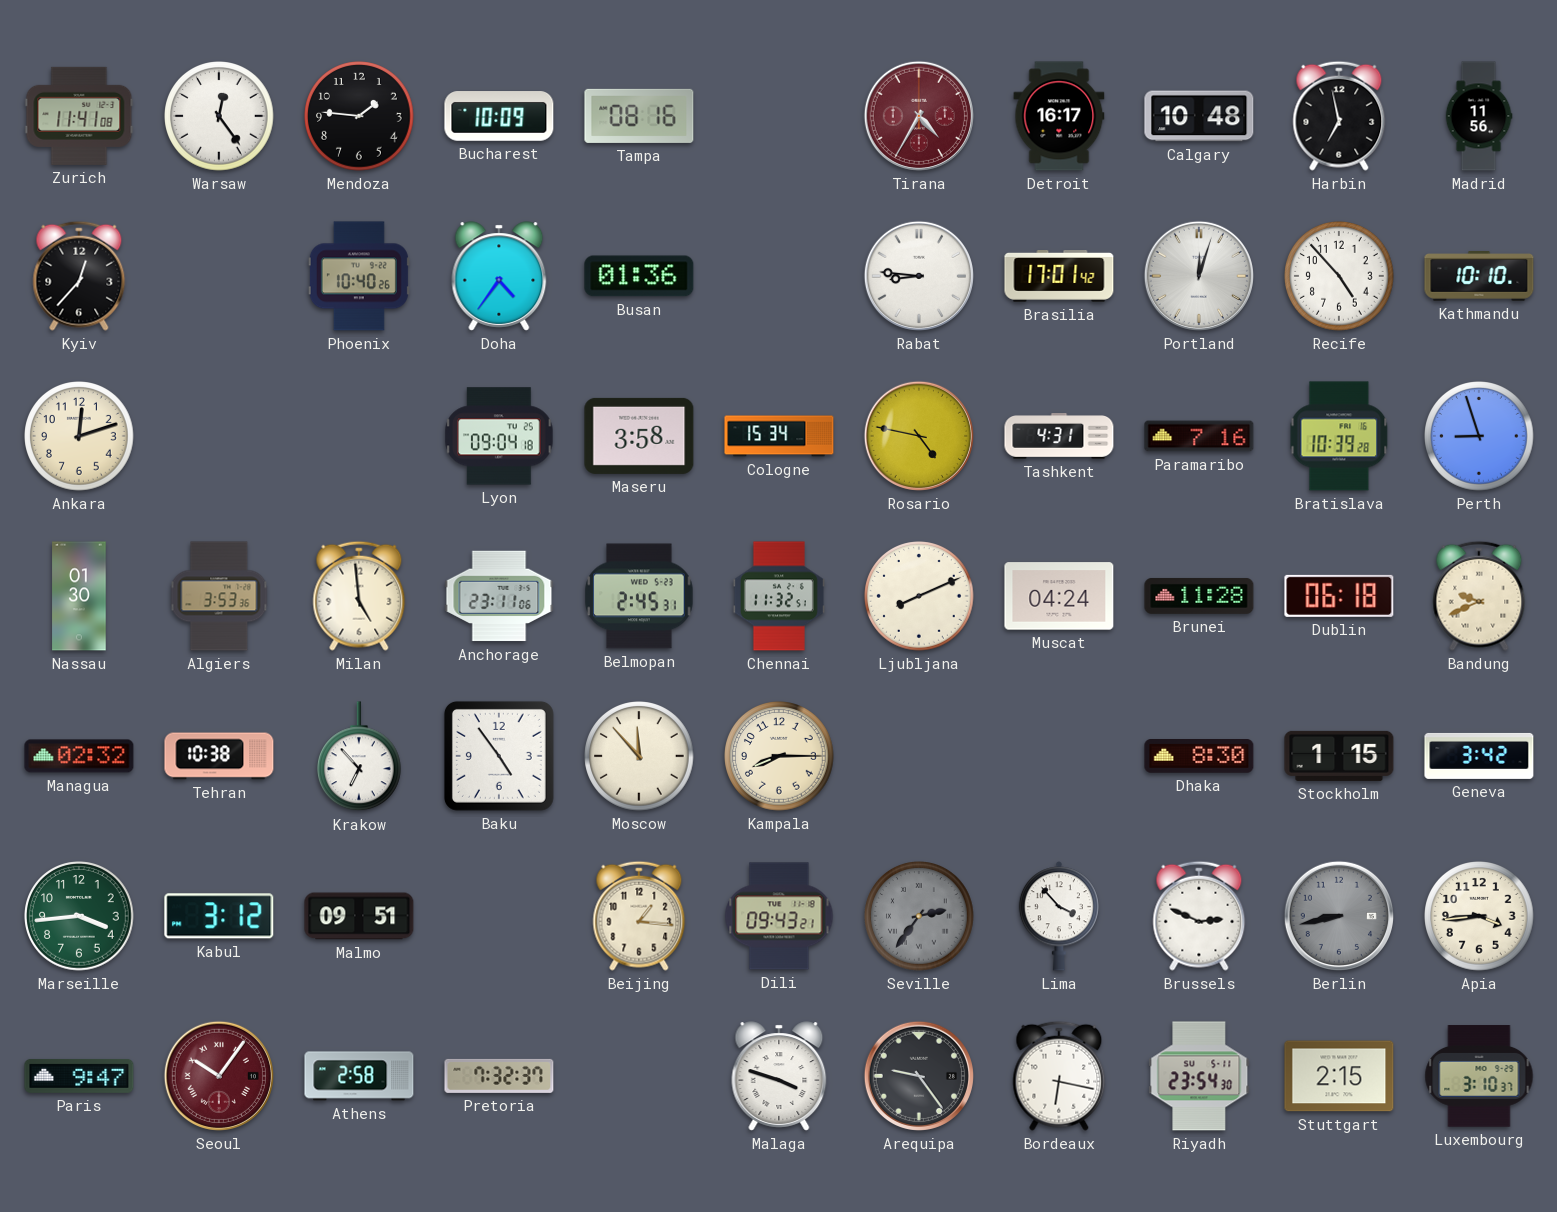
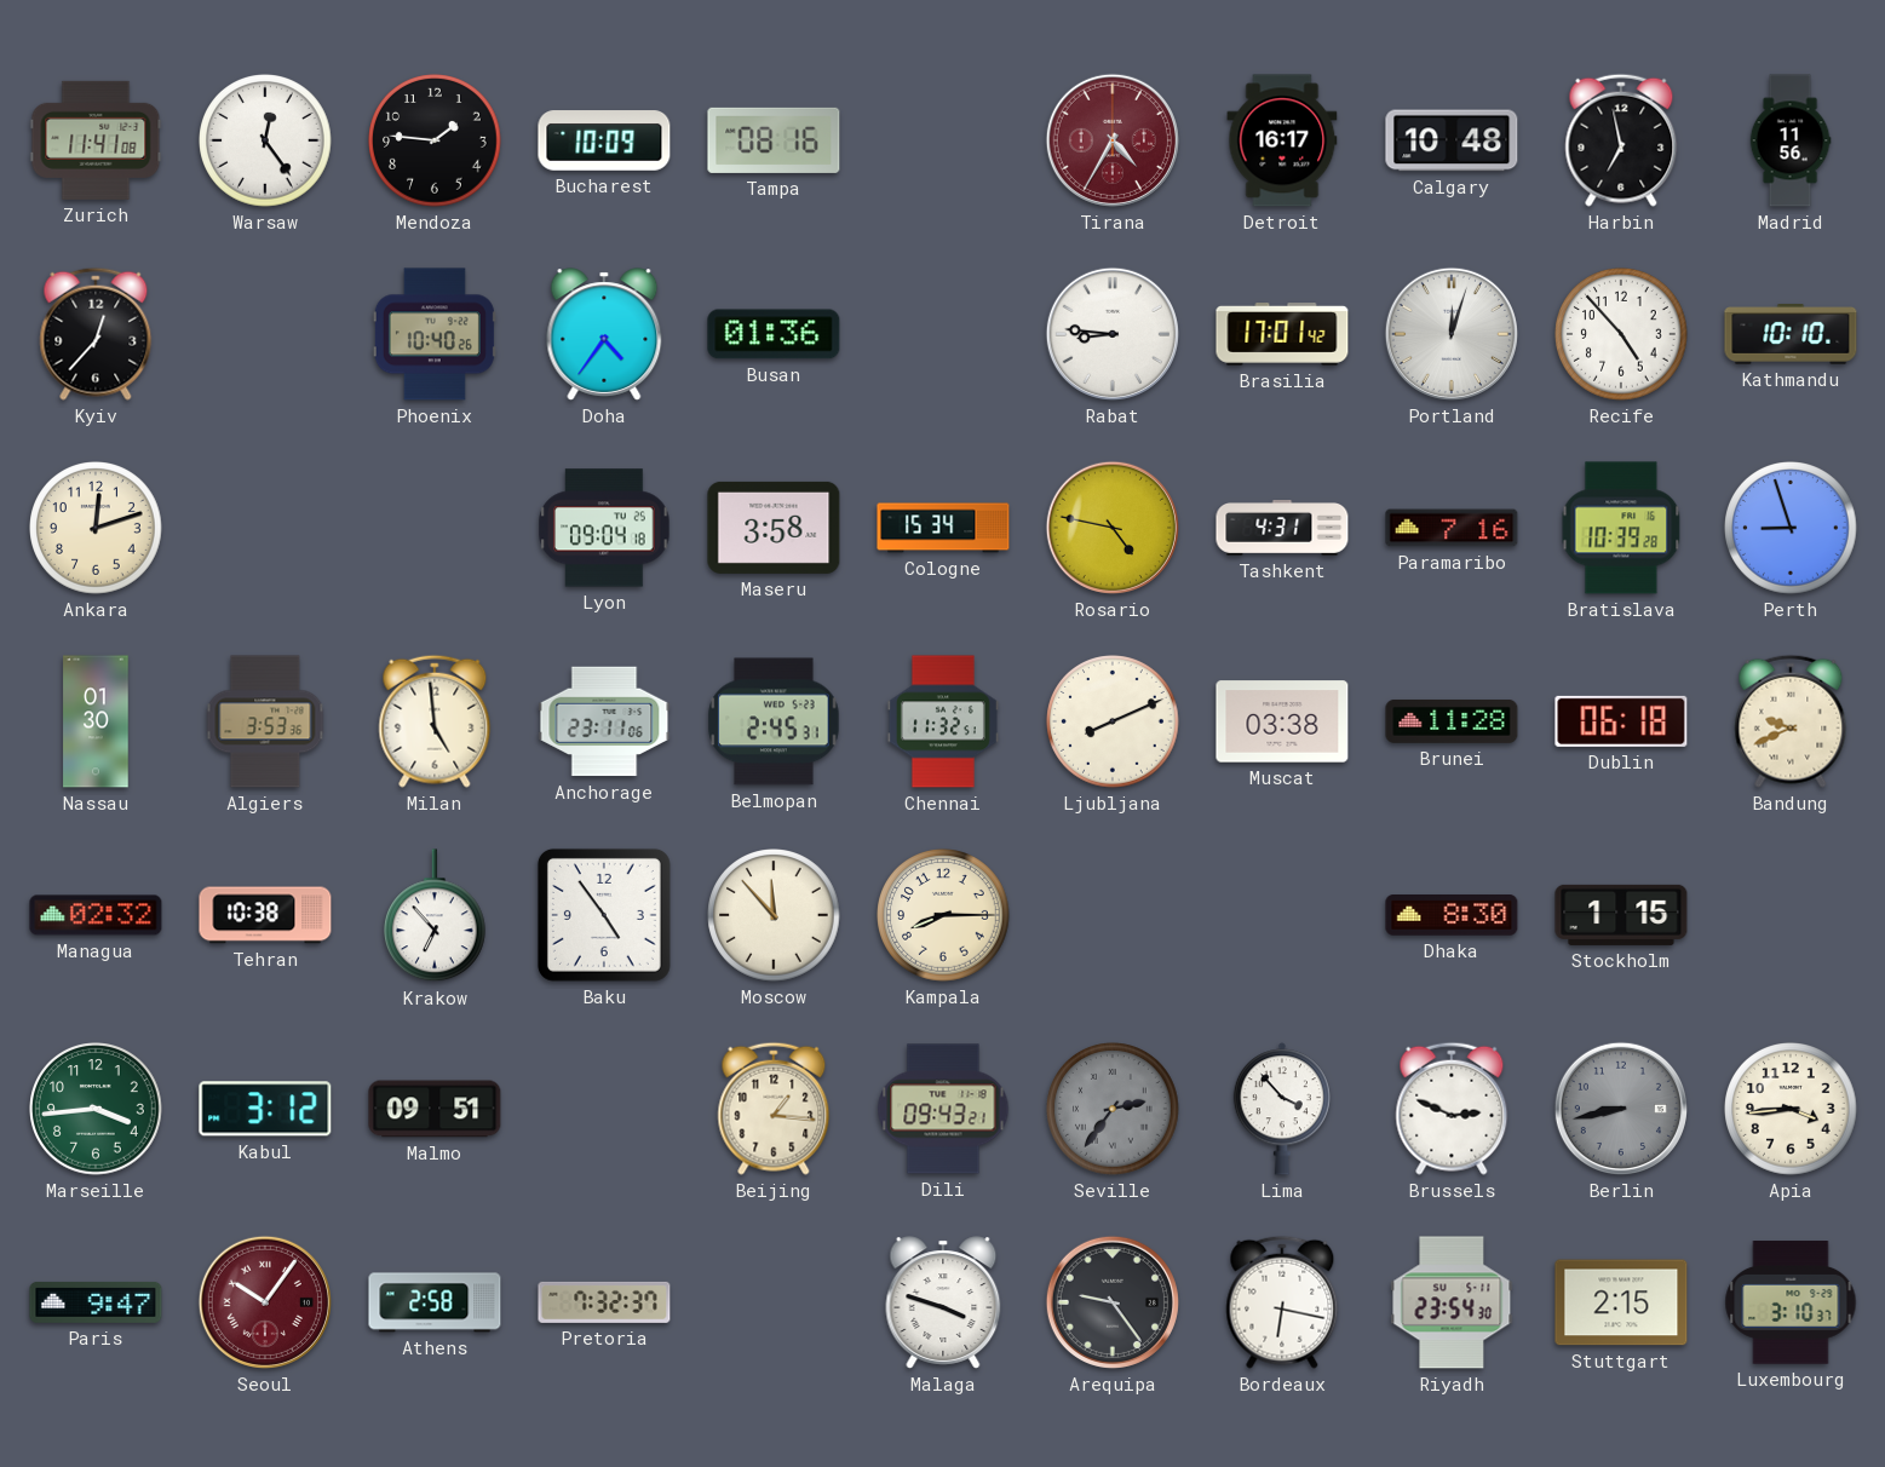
Muscat: 04:24 -> 03:38
Geneva: 3:42 -> none
